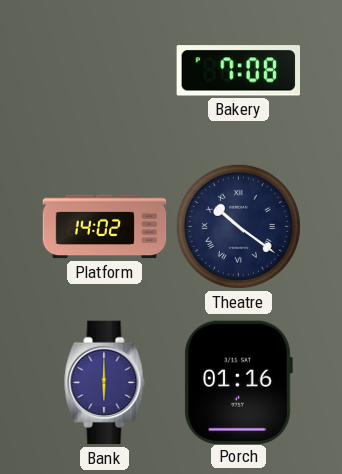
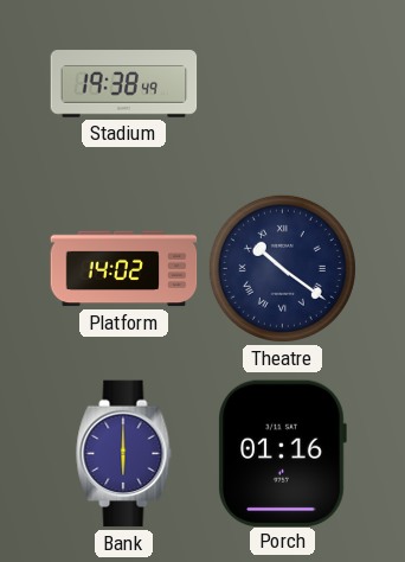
Stadium: none -> 19:38
Bakery: 7:08 -> none
